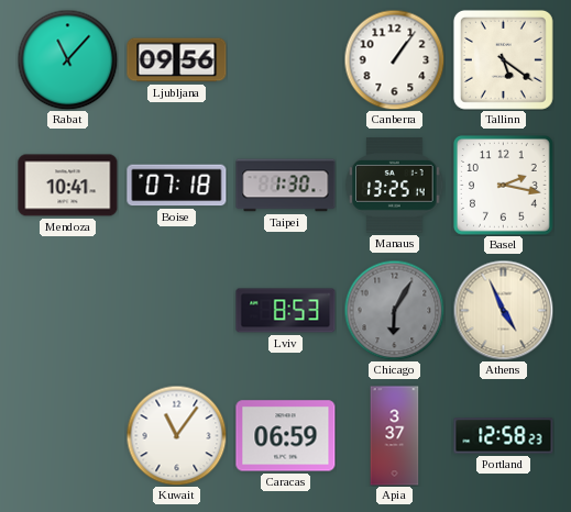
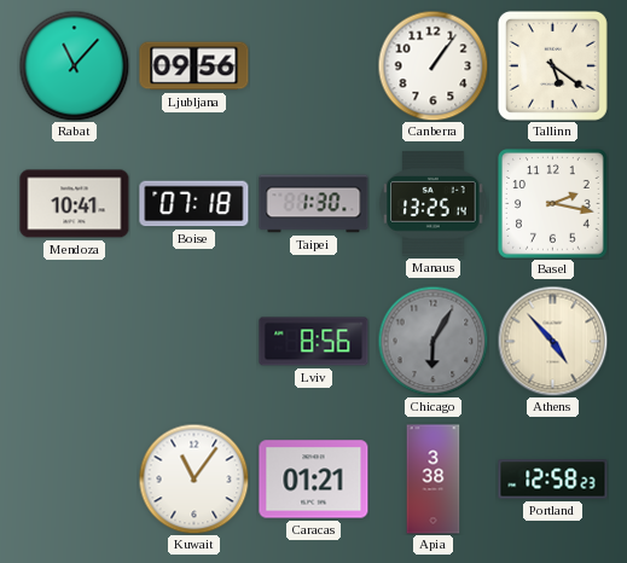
Lviv: 8:53 -> 8:56
Athens: 4:56 -> 4:53
Caracas: 06:59 -> 01:21
Apia: 3:37 -> 3:38
